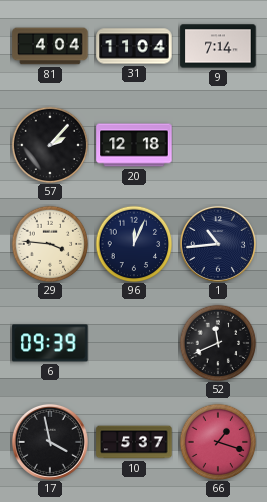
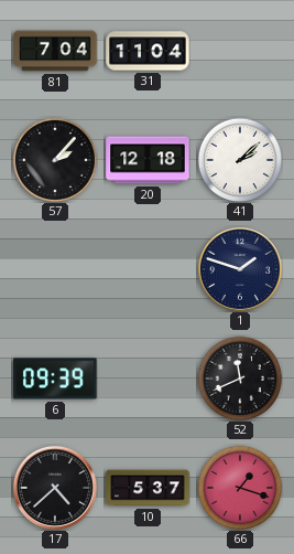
81: 4:04 -> 7:04
9: 7:14 -> none
41: none -> 2:08
29: 3:46 -> none
96: 12:04 -> none
1: 10:44 -> 1:48
17: 3:58 -> 4:38
